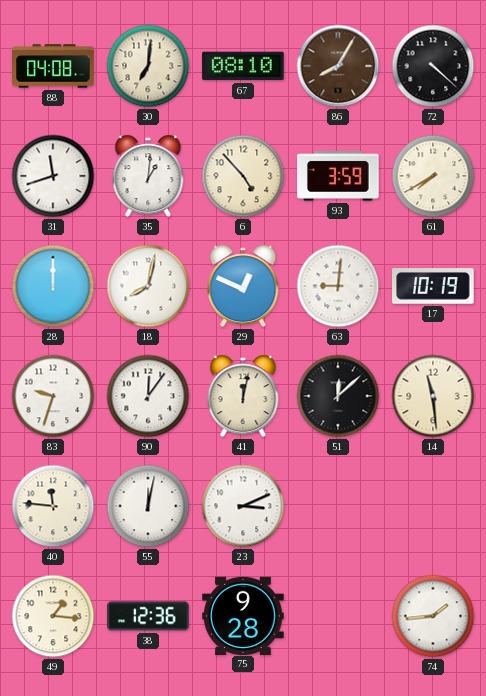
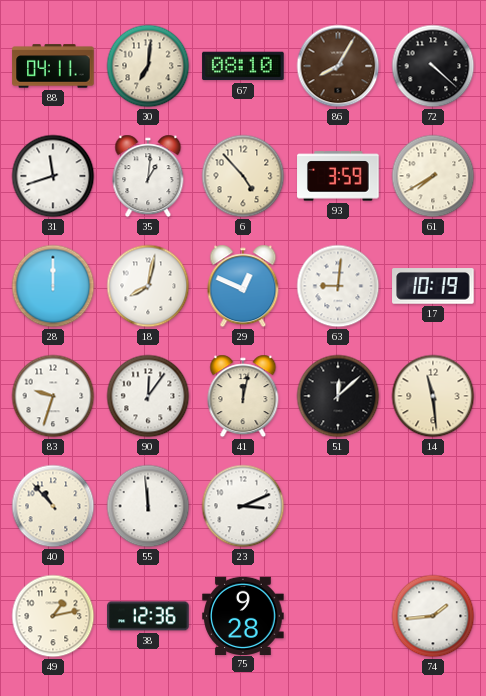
88: 04:08 -> 04:11
40: 11:46 -> 10:53
55: 12:02 -> 11:59
49: 1:16 -> 1:13
